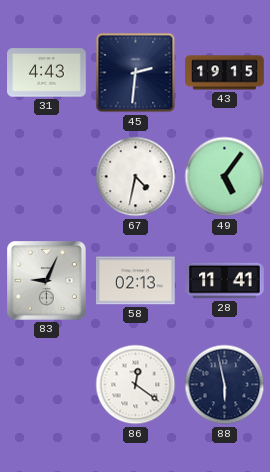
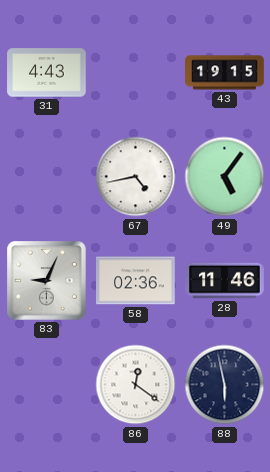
45: 2:31 -> none
67: 4:32 -> 4:43
58: 02:13 -> 02:36
28: 11:41 -> 11:46
